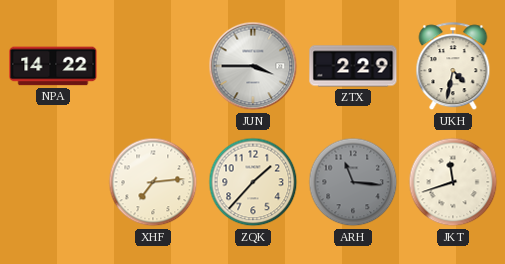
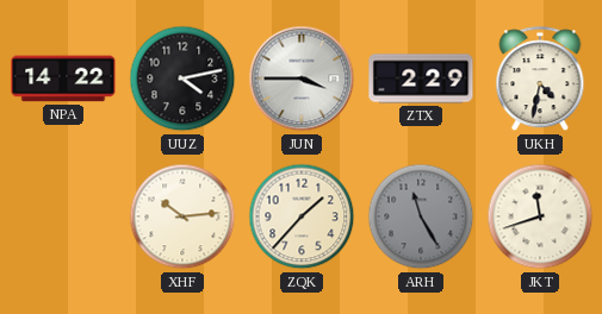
UUZ: none -> 4:13
XHF: 7:14 -> 10:14
ARH: 11:16 -> 11:25
